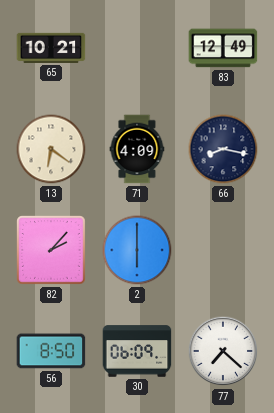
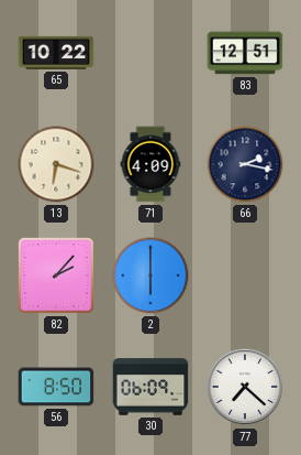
65: 10:21 -> 10:22
83: 12:49 -> 12:51
13: 6:21 -> 6:18
66: 8:17 -> 2:17
